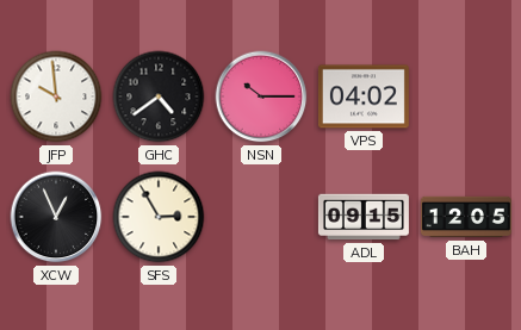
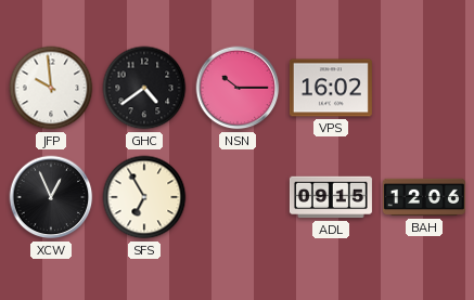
VPS: 04:02 -> 16:02
SFS: 2:55 -> 6:55
BAH: 12:05 -> 12:06
